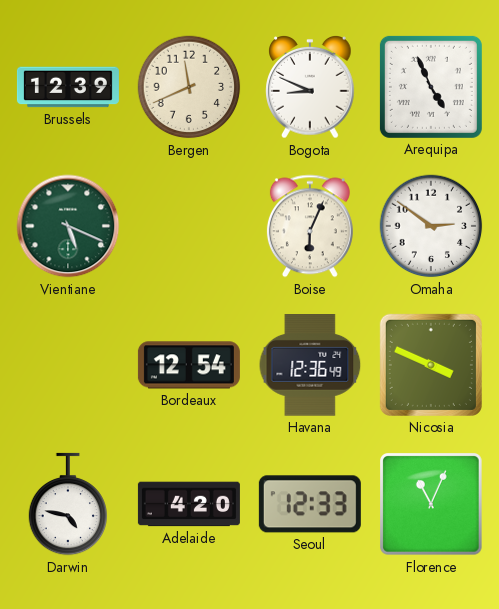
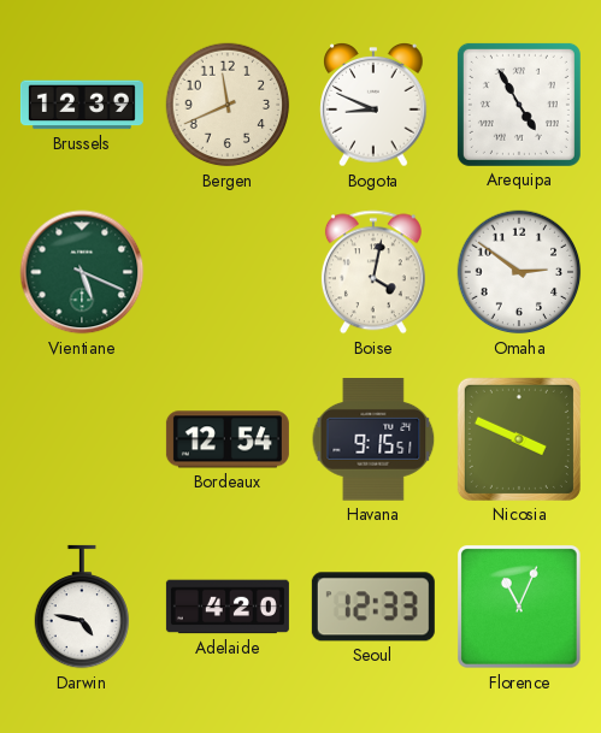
Arequipa: 4:56 -> 4:55
Boise: 6:04 -> 4:02
Havana: 12:36 -> 9:15
